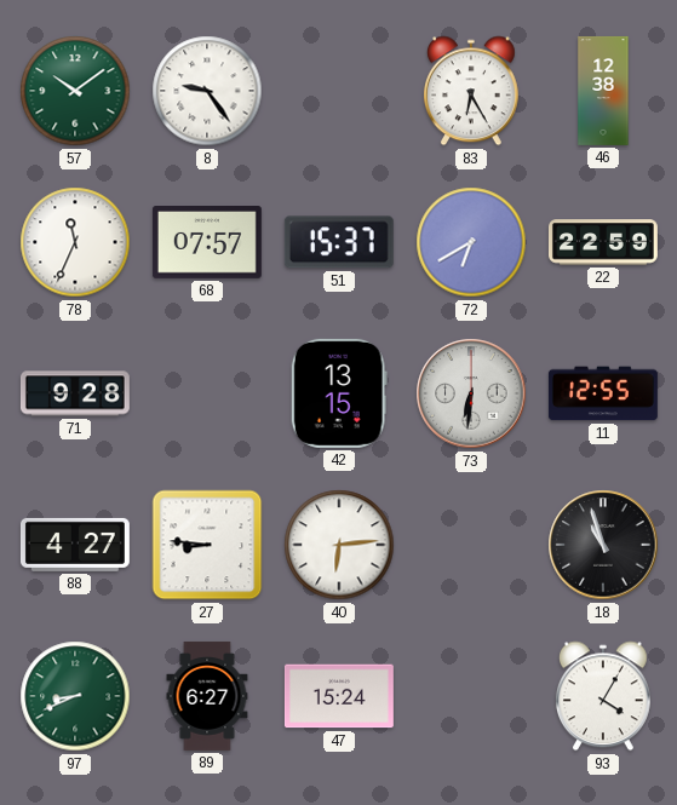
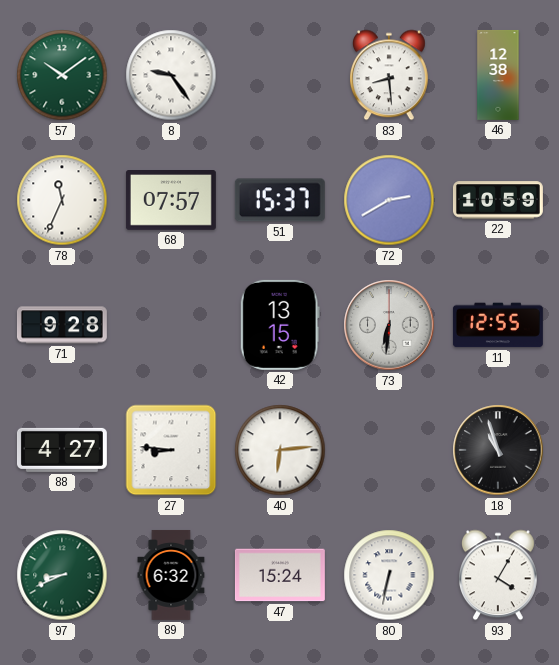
83: 6:25 -> 8:29
72: 6:40 -> 2:40
22: 22:59 -> 10:59
89: 6:27 -> 6:32
80: none -> 6:32
